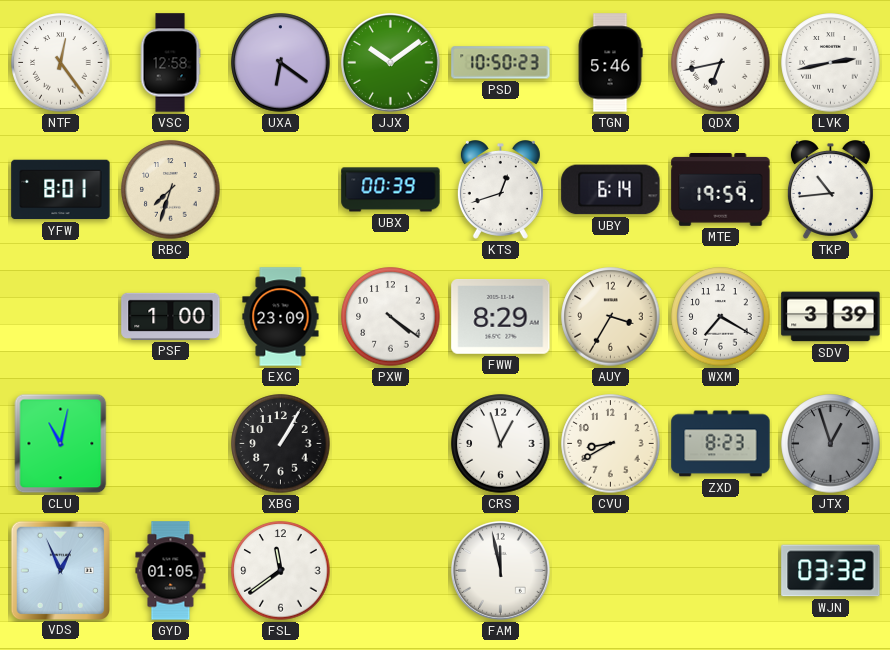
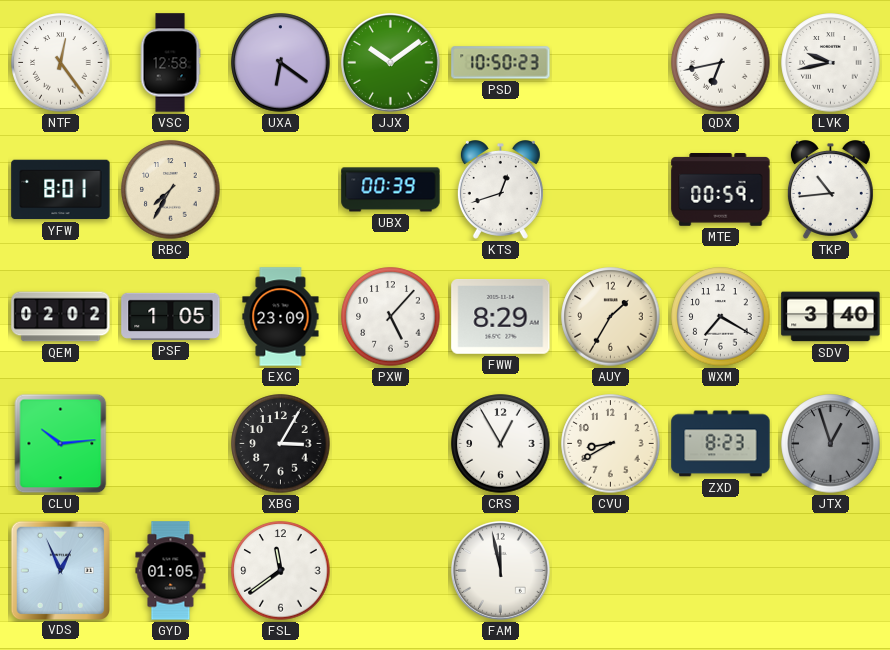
TGN: 5:46 -> none
LVK: 2:43 -> 9:43
RBC: 7:33 -> 7:35
UBY: 6:14 -> none
MTE: 19:59 -> 00:59
QEM: none -> 02:02
PSF: 1:00 -> 1:05
PXW: 4:21 -> 5:07
AUY: 3:35 -> 1:35
SDV: 3:39 -> 3:40
CLU: 11:02 -> 10:14
XBG: 1:05 -> 3:05
CRS: 12:57 -> 12:55
WJN: 03:32 -> none
